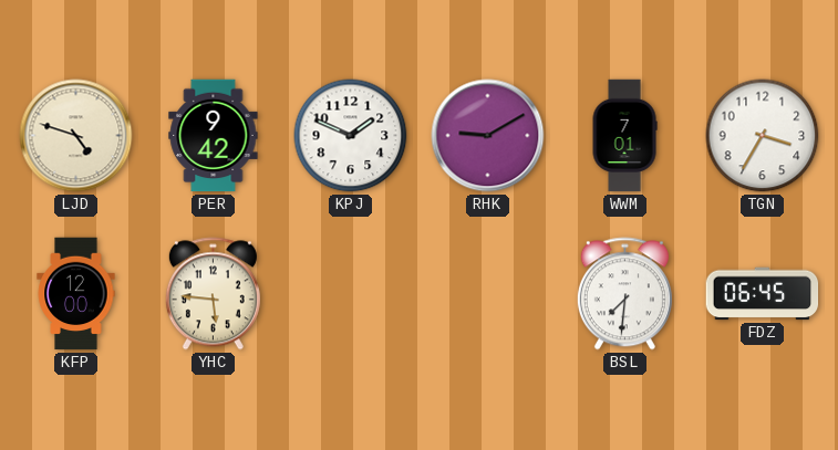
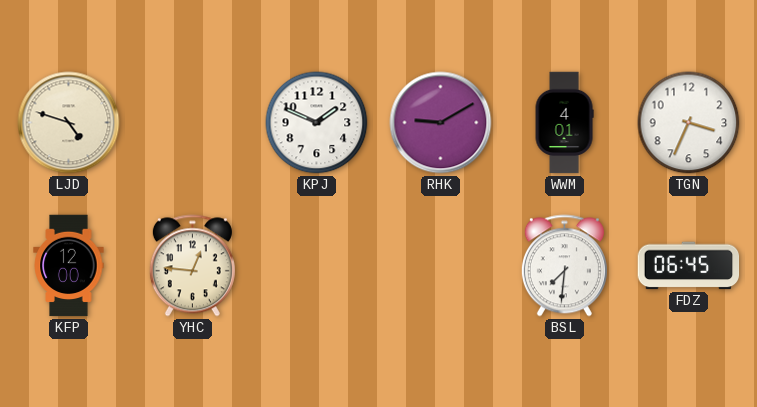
PER: 9:42 -> none
WWM: 7:01 -> 4:01
TGN: 3:35 -> 3:34
YHC: 5:46 -> 12:46
